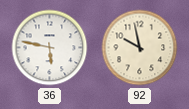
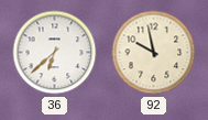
36: 5:47 -> 6:38
